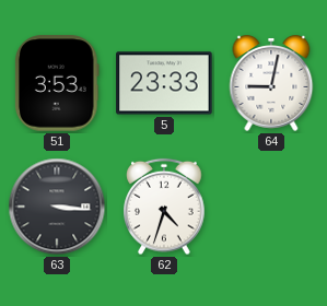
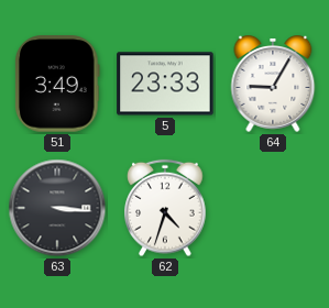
51: 3:53 -> 3:49
64: 9:02 -> 9:05
